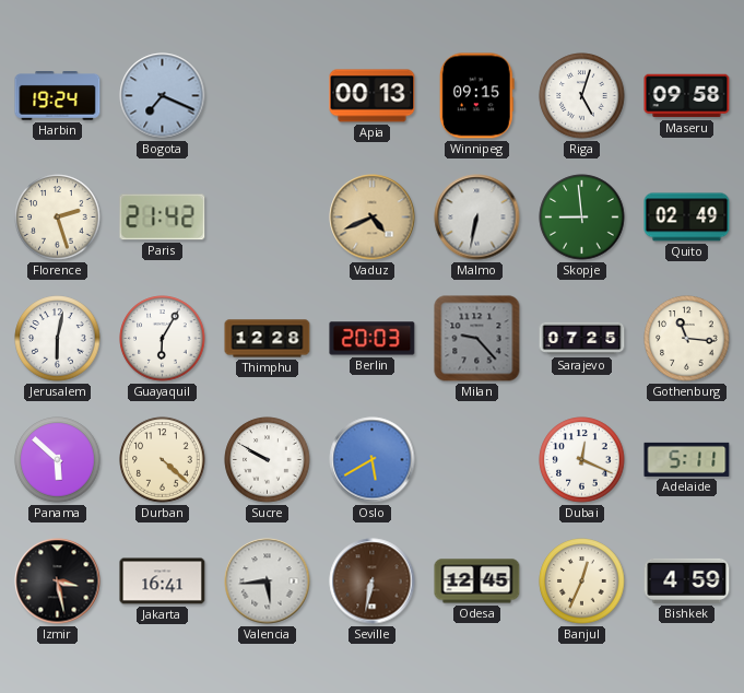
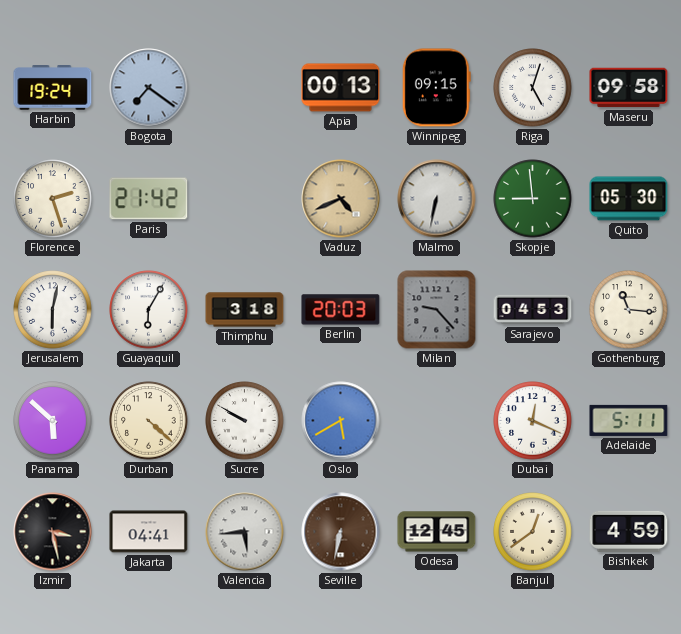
Bogota: 7:19 -> 7:21
Quito: 02:49 -> 05:30
Thimphu: 12:28 -> 3:18
Sarajevo: 07:25 -> 04:53
Jakarta: 16:41 -> 04:41
Banjul: 12:34 -> 12:39
